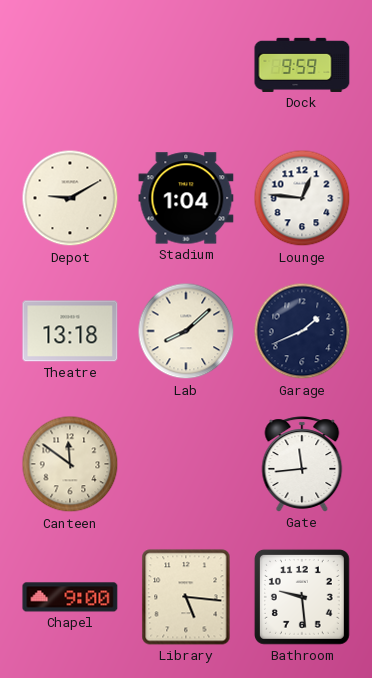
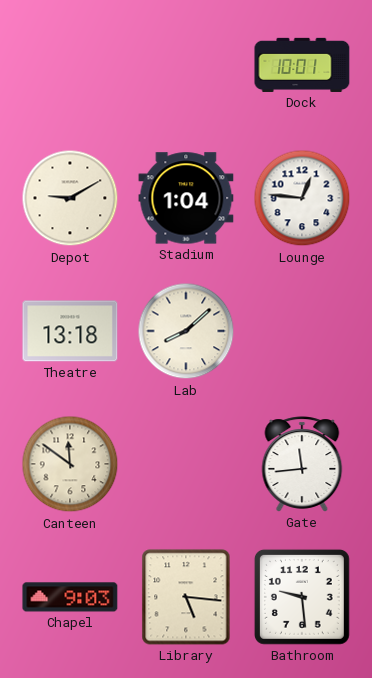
Dock: 9:59 -> 10:01
Garage: 1:41 -> none
Chapel: 9:00 -> 9:03
